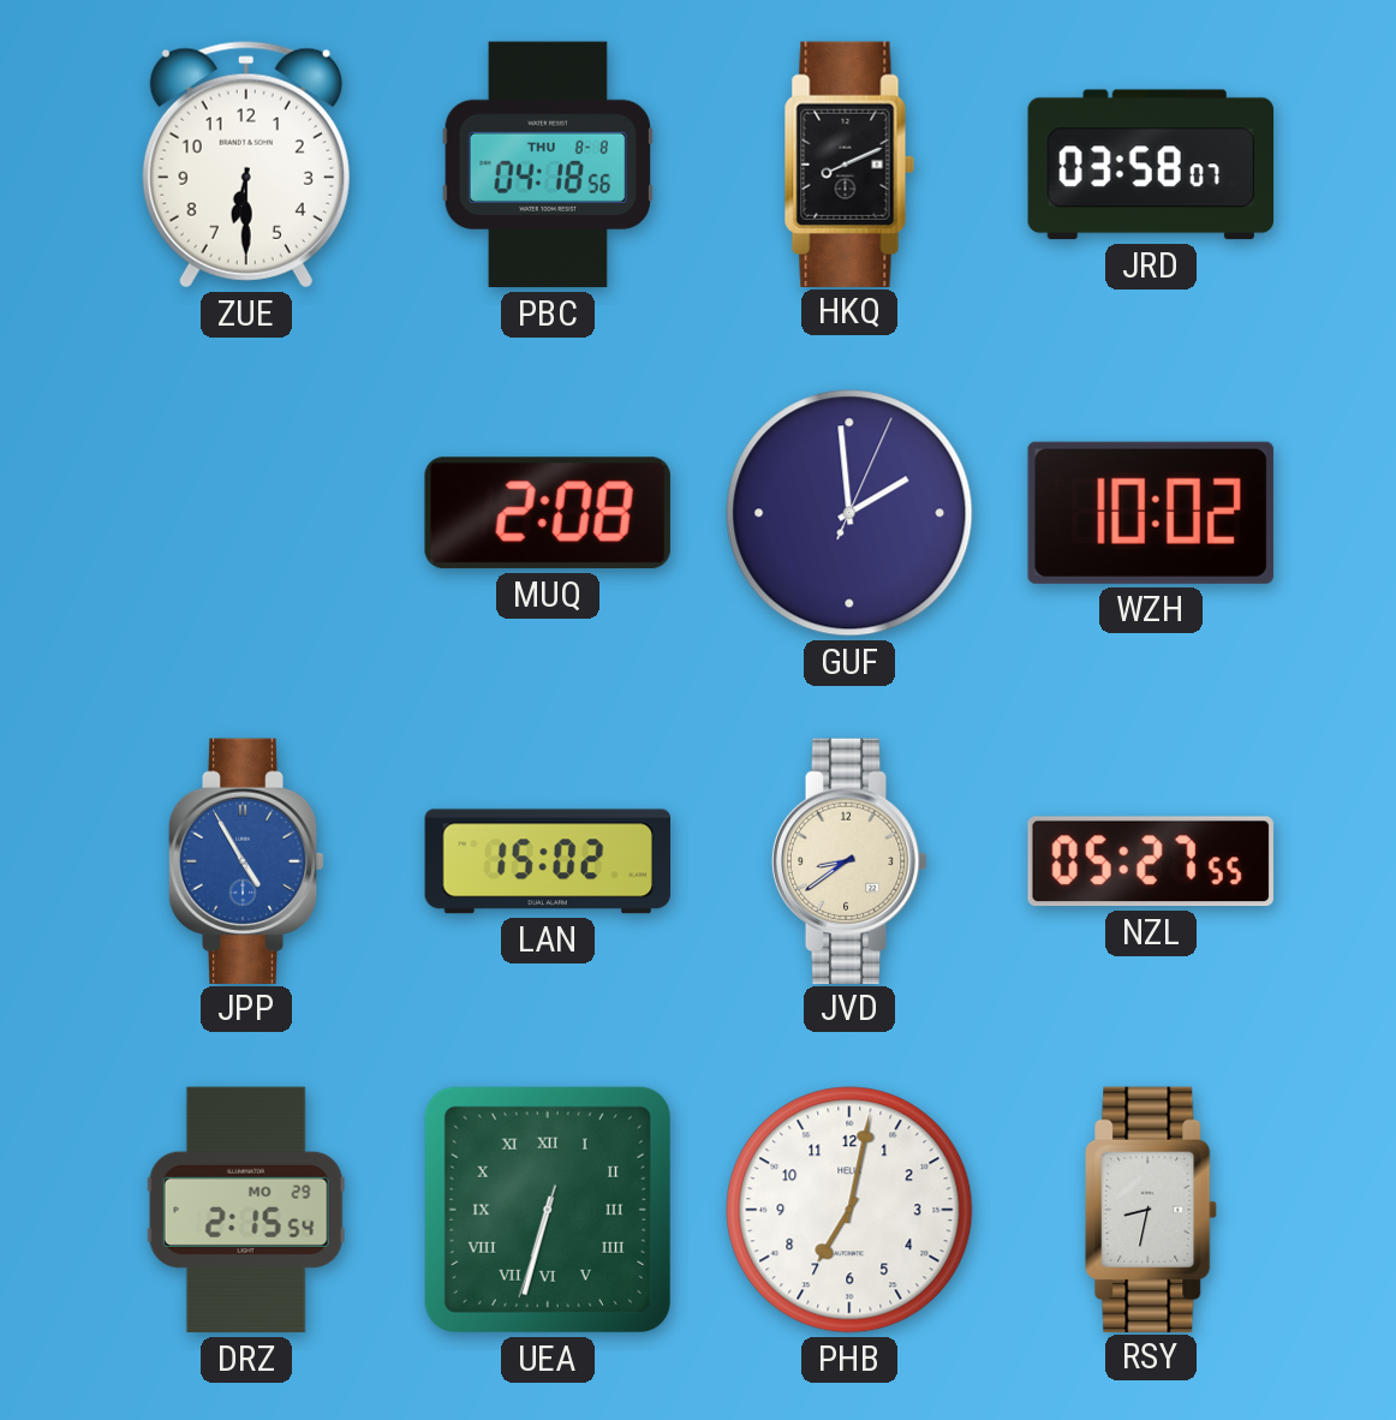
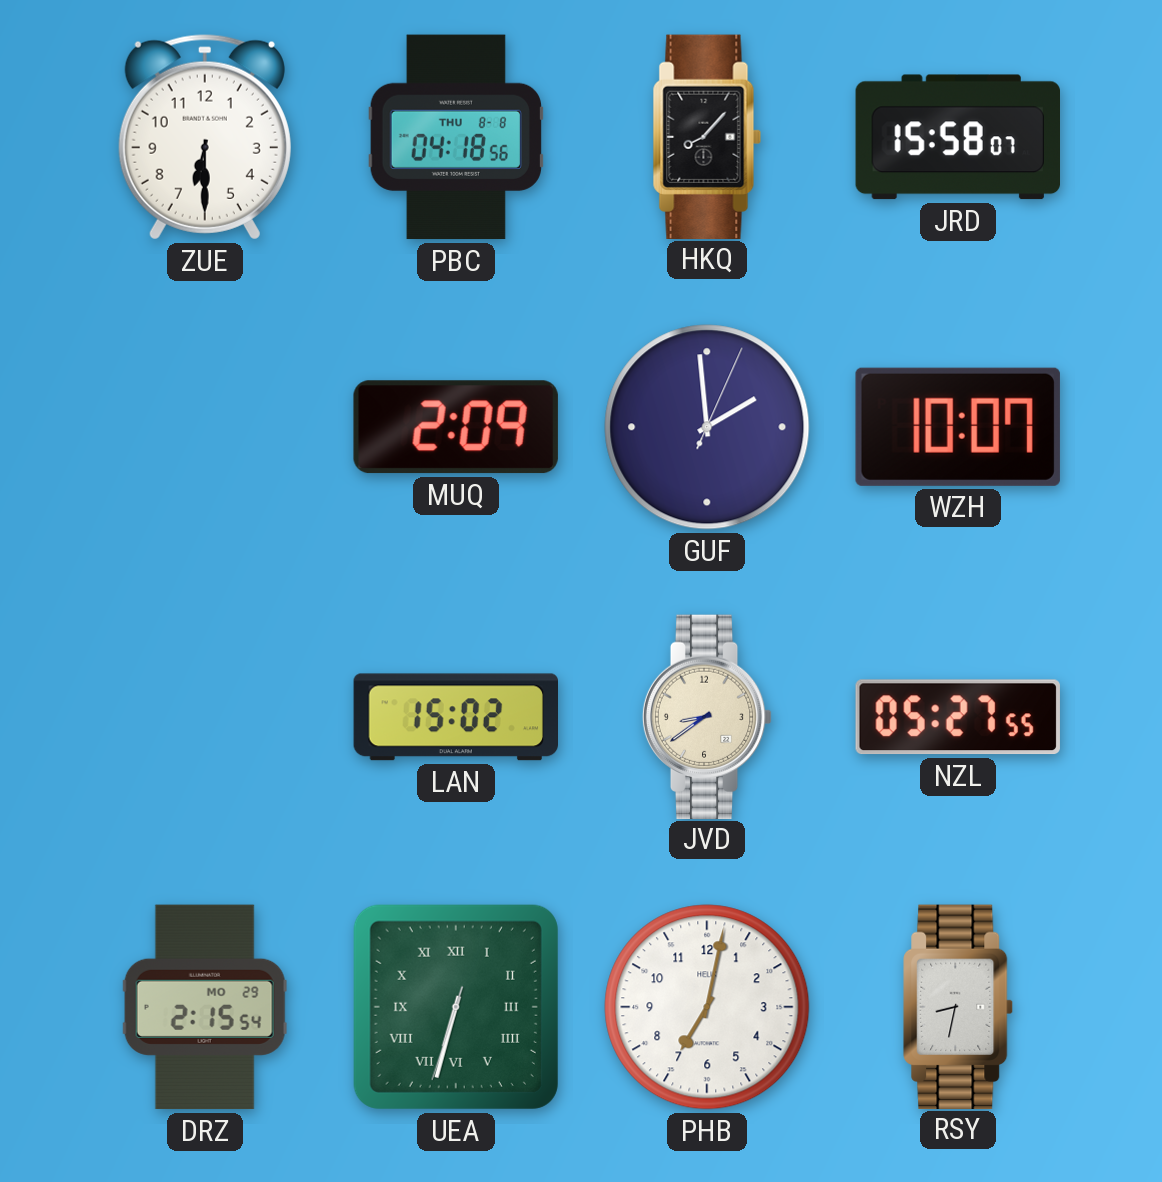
HKQ: 8:11 -> 8:07
JRD: 03:58 -> 15:58
MUQ: 2:08 -> 2:09
WZH: 10:02 -> 10:07
JPP: 4:55 -> none
